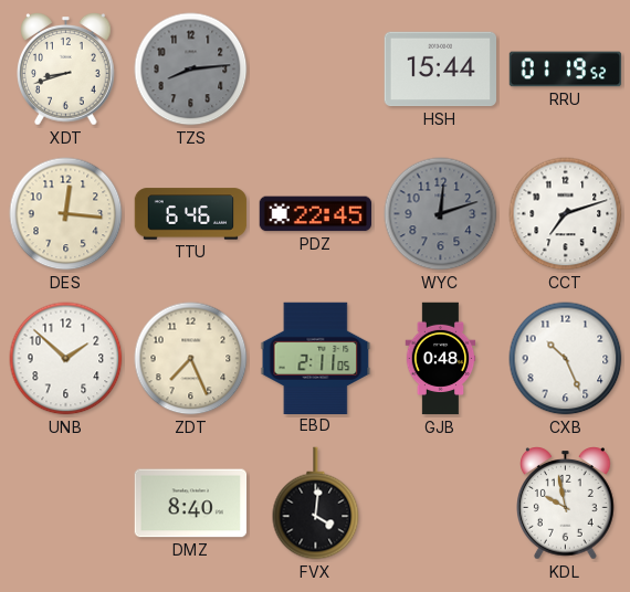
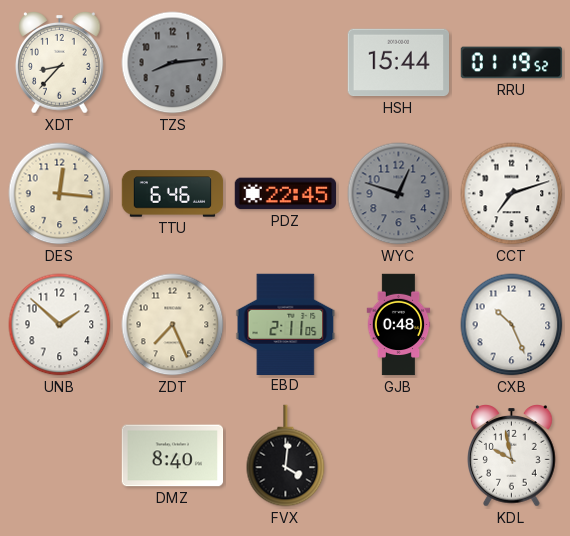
XDT: 8:42 -> 8:37
WYC: 12:12 -> 12:48
